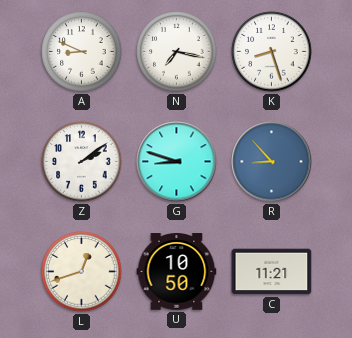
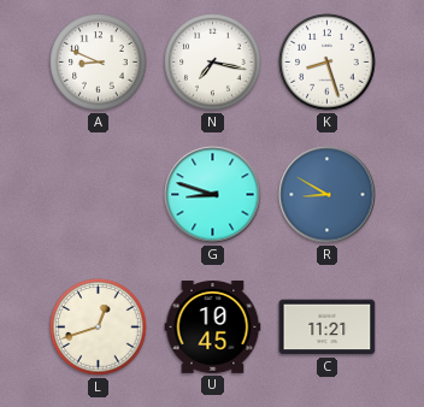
Z: 2:09 -> none
R: 8:53 -> 8:50
U: 10:50 -> 10:45
